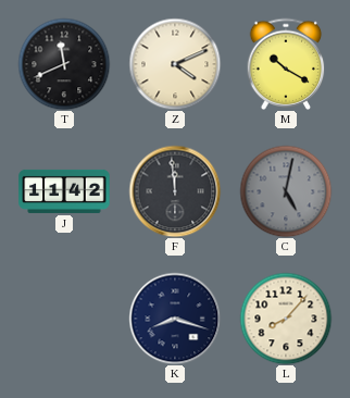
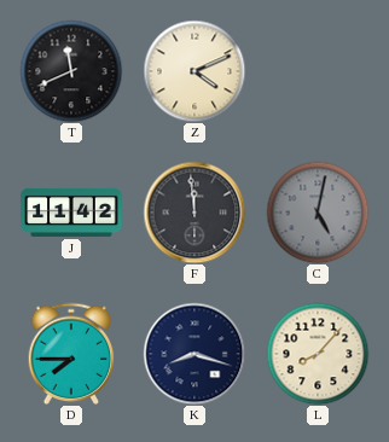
M: 10:20 -> none
D: none -> 7:45
